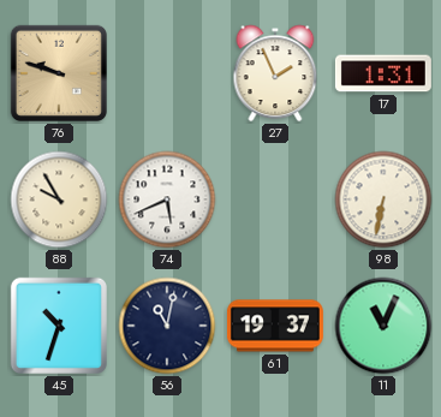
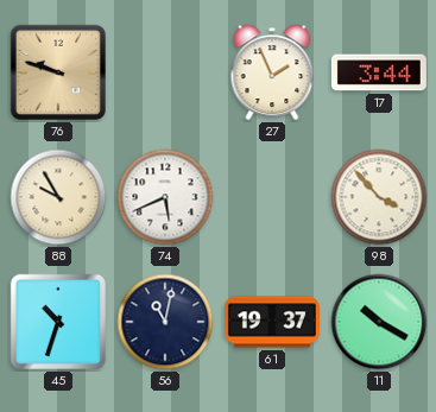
17: 1:31 -> 3:44
98: 6:32 -> 3:53
11: 11:04 -> 10:20
